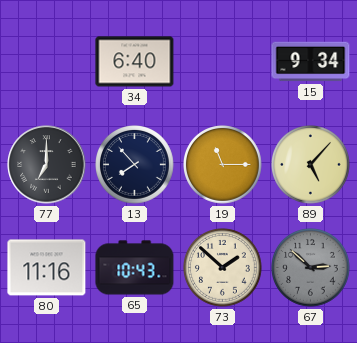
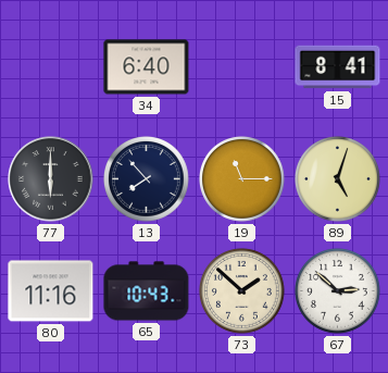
15: 9:34 -> 8:41
77: 7:00 -> 6:00
89: 5:07 -> 5:03
67 dial: grey -> white
